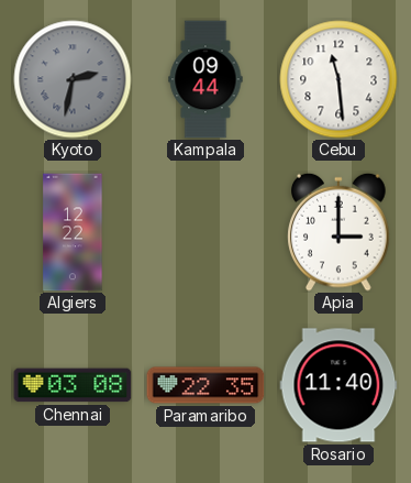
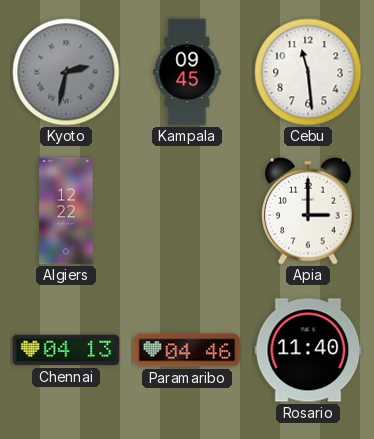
Kampala: 09:44 -> 09:45
Chennai: 03:08 -> 04:13
Paramaribo: 22:35 -> 04:46
